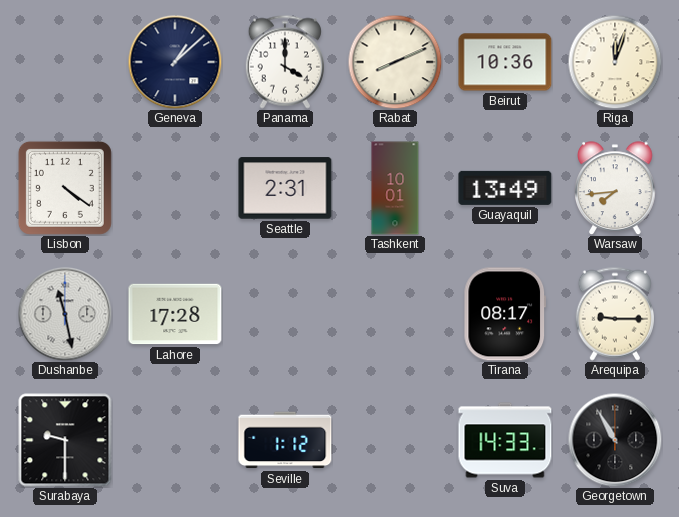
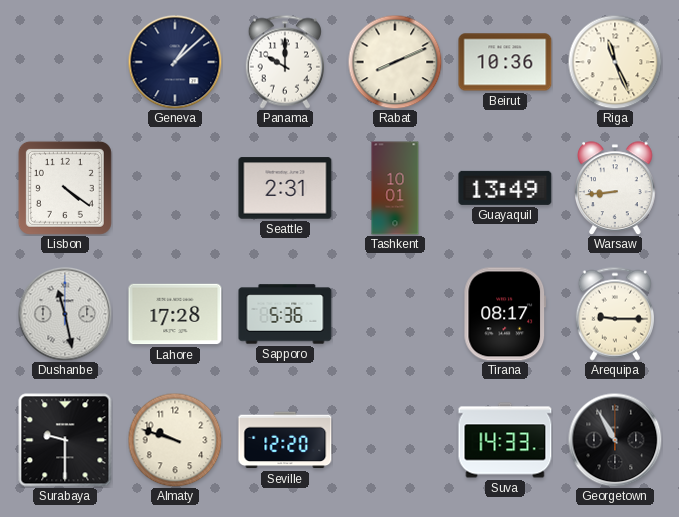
Panama: 4:00 -> 10:00
Riga: 12:03 -> 11:26
Warsaw: 7:44 -> 8:44
Sapporo: none -> 5:36
Almaty: none -> 9:48
Seville: 1:12 -> 12:20
